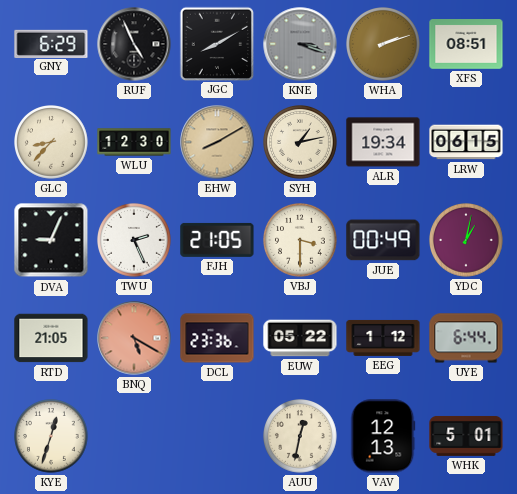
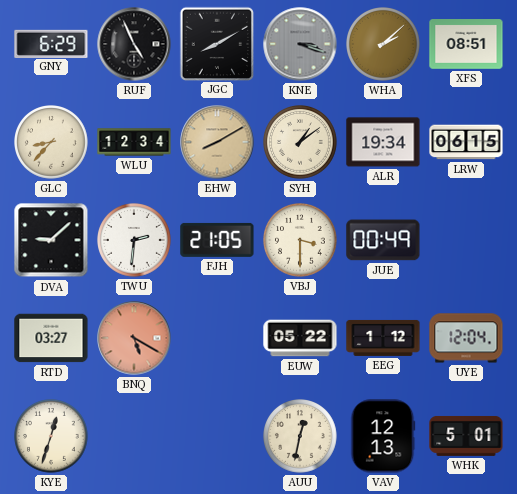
WHA: 2:12 -> 2:08
WLU: 12:30 -> 12:34
SYH: 1:13 -> 1:09
DVA: 9:04 -> 9:08
TWU: 2:26 -> 2:31
YDC: 1:02 -> none
RTD: 21:05 -> 03:27
DCL: 23:36 -> none
UYE: 6:44 -> 12:04
